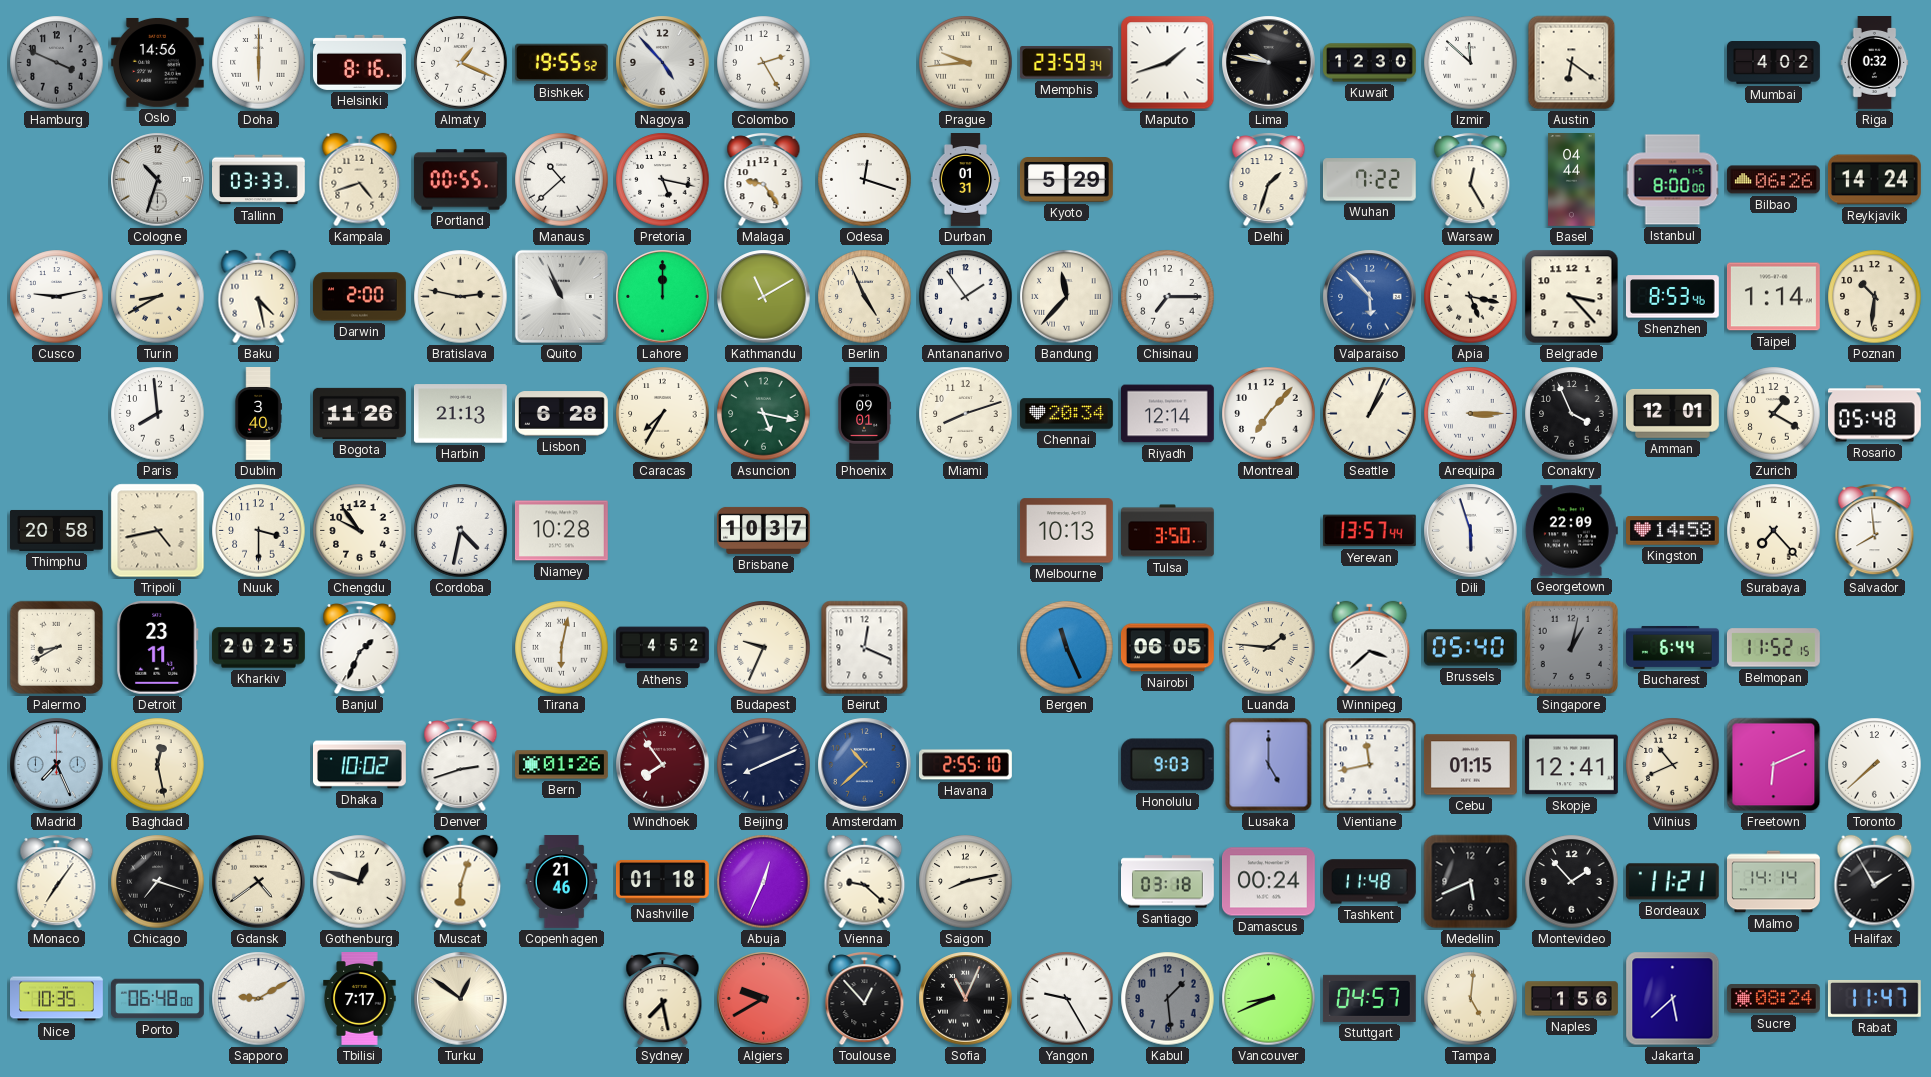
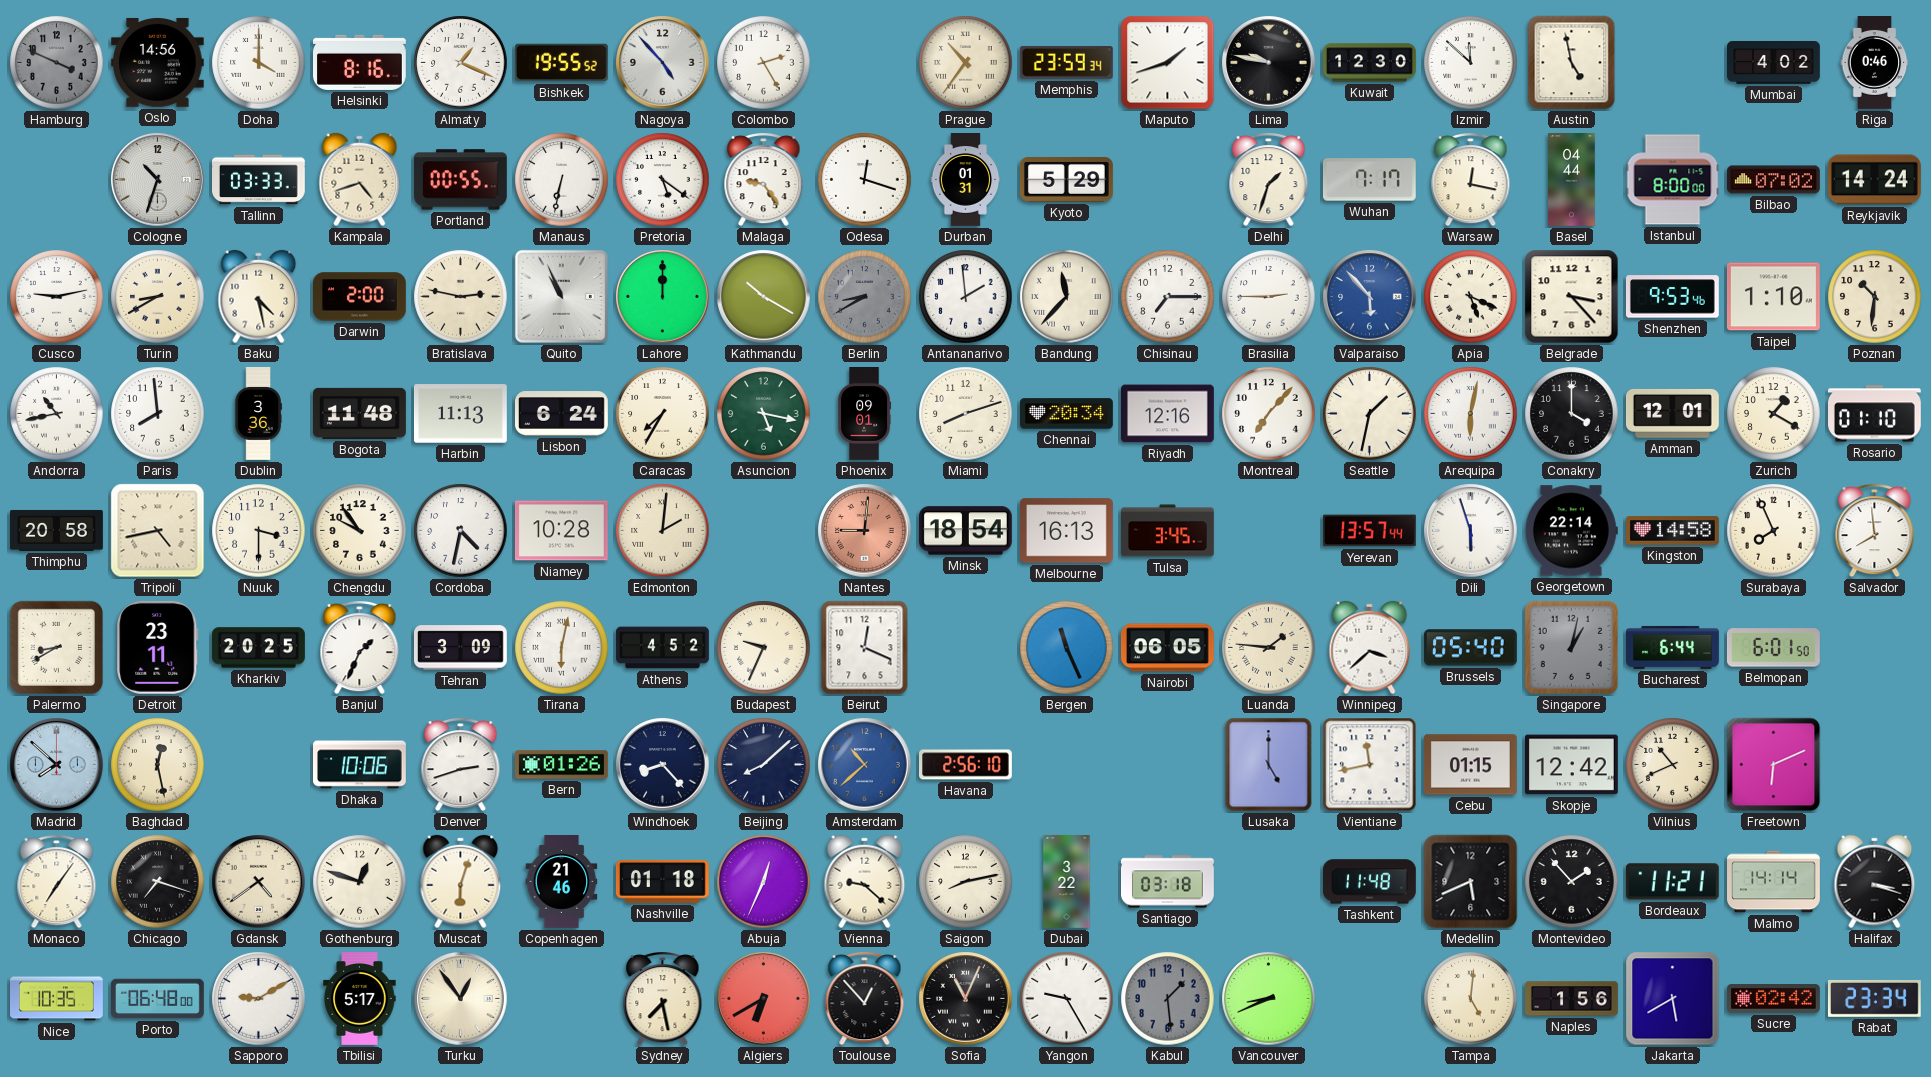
Doha: 6:00 -> 4:00
Prague: 9:44 -> 10:36
Austin: 6:21 -> 4:58
Riga: 0:32 -> 0:46
Manaus: 10:38 -> 6:32
Pretoria: 5:17 -> 5:21
Wuhan: 7:22 -> 7:17
Warsaw: 12:25 -> 12:17
Bilbao: 06:26 -> 07:02
Kathmandu: 11:10 -> 10:20
Berlin: 4:56 -> 8:40
Berlin dial: cream -> grey
Antananarivo: 1:54 -> 1:59
Brasilia: none -> 2:45
Apia: 5:17 -> 5:19
Shenzhen: 8:53 -> 9:53
Taipei: 1:14 -> 1:10
Andorra: none -> 10:43
Dublin: 3:40 -> 3:36
Bogota: 11:26 -> 11:48
Harbin: 21:13 -> 11:13
Lisbon: 6:28 -> 6:24
Riyadh: 12:14 -> 12:16
Seattle: 1:04 -> 1:32
Arequipa: 3:15 -> 6:02
Conakry: 3:56 -> 4:00
Rosario: 05:48 -> 01:10
Edmonton: none -> 2:01
Brisbane: 10:37 -> none
Nantes: none -> 9:01
Minsk: none -> 18:54
Melbourne: 10:13 -> 16:13
Tulsa: 3:50 -> 3:45
Georgetown: 22:09 -> 22:14
Surabaya: 7:23 -> 7:56
Tehran: none -> 3:09
Belmopan: 11:52 -> 6:01
Madrid: 7:26 -> 7:52
Dhaka: 10:02 -> 10:06
Windhoek: 7:54 -> 8:23
Windhoek dial: burgundy -> navy
Beijing: 8:11 -> 8:08
Havana: 2:55 -> 2:56
Honolulu: 9:03 -> none
Skopje: 12:41 -> 12:42
Toronto: 7:38 -> none
Dubai: none -> 3:22
Damascus: 00:24 -> none
Halifax: 1:55 -> 3:18
Tbilisi: 7:17 -> 5:17
Turku: 12:51 -> 12:54
Algiers: 9:40 -> 6:40
Stuttgart: 04:57 -> none
Jakarta: 5:38 -> 5:40
Sucre: 08:24 -> 02:42
Rabat: 11:47 -> 23:34
